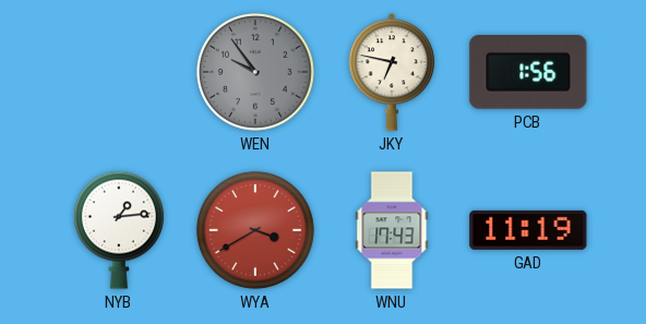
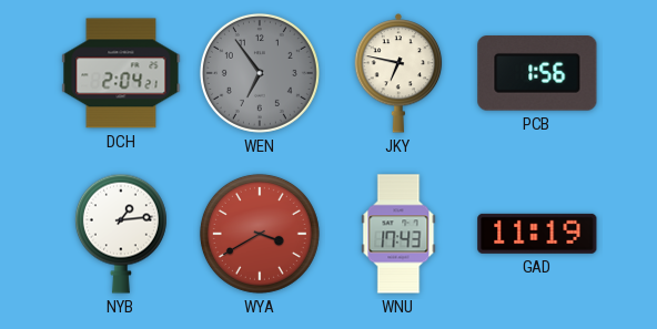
DCH: none -> 2:04
WEN: 9:54 -> 6:54
